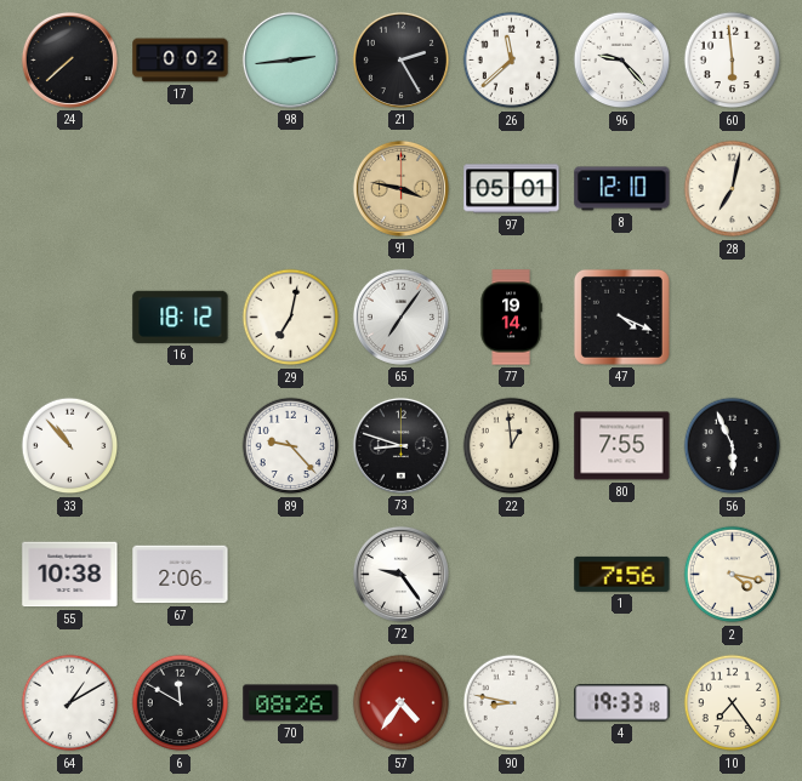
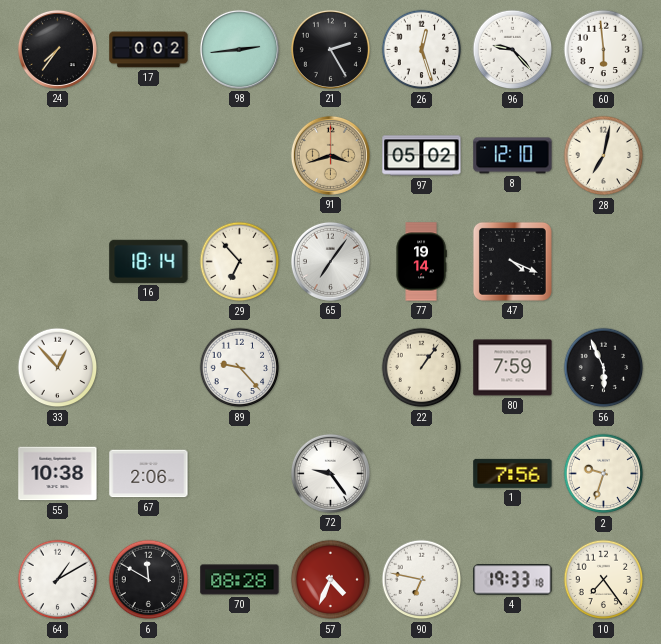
24: 7:38 -> 7:36
26: 11:38 -> 12:27
91: 3:47 -> 3:42
97: 05:01 -> 05:02
16: 18:12 -> 18:14
29: 7:02 -> 6:53
33: 10:53 -> 12:53
73: 8:48 -> none
22: 12:59 -> 1:06
80: 7:55 -> 7:59
2: 4:17 -> 9:33
70: 08:26 -> 08:28
57: 4:36 -> 4:34
90: 8:47 -> 6:47
